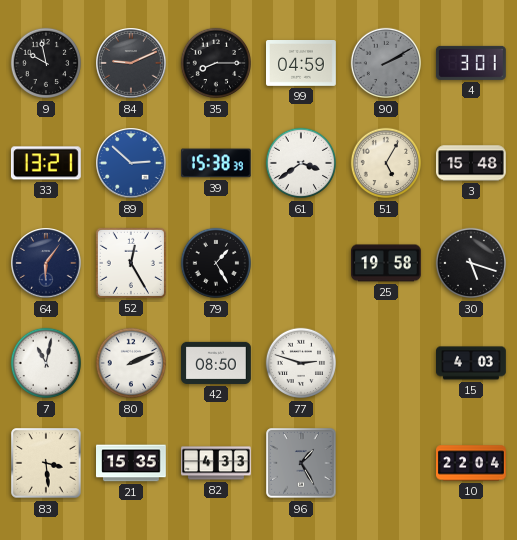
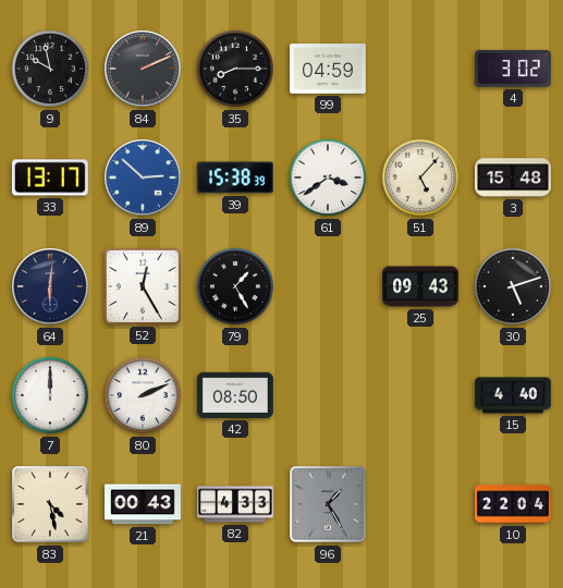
84: 9:11 -> 2:11
90: 2:10 -> none
4: 3:01 -> 3:02
33: 13:21 -> 13:17
51: 5:05 -> 5:07
64: 6:06 -> 6:01
25: 19:58 -> 09:43
30: 5:18 -> 5:12
7: 11:02 -> 12:00
77: 2:48 -> none
15: 4:03 -> 4:40
83: 3:29 -> 4:28
21: 15:35 -> 00:43
